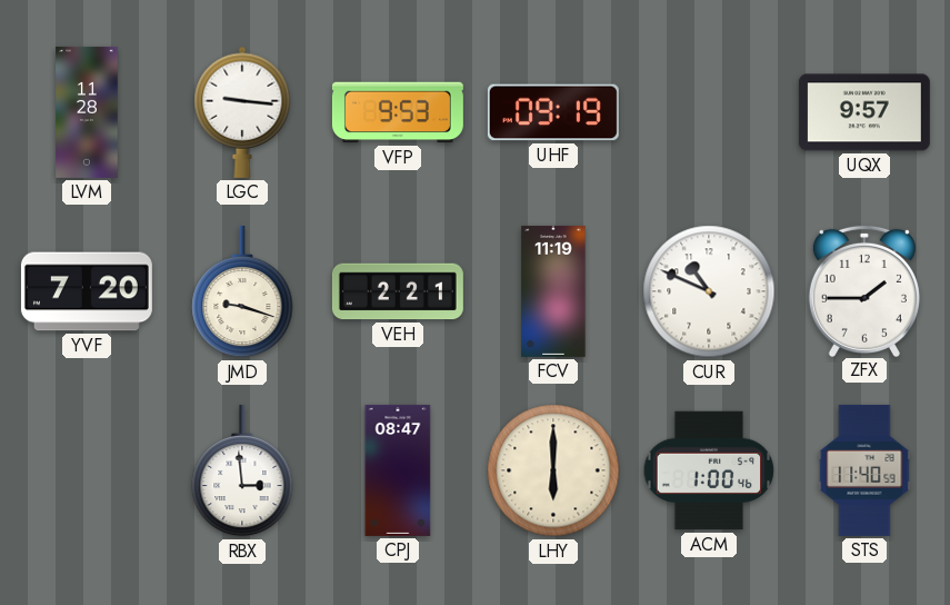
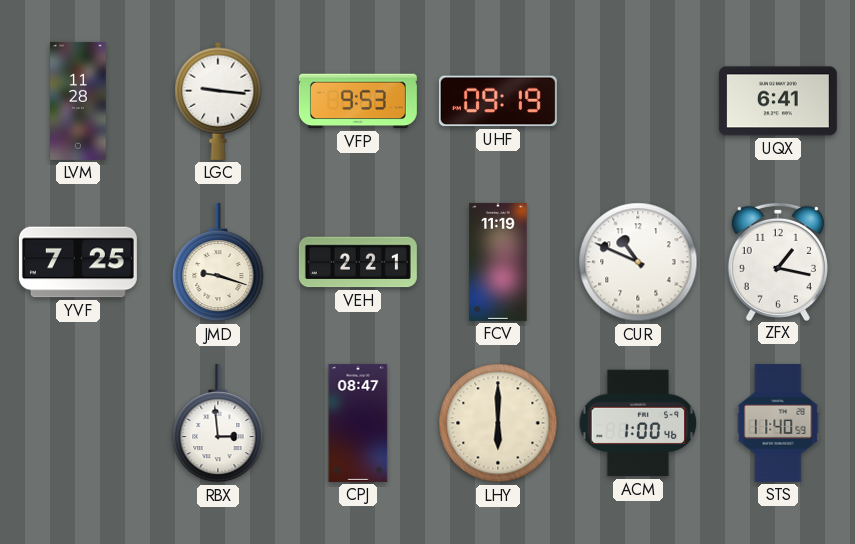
UQX: 9:57 -> 6:41
YVF: 7:20 -> 7:25
ZFX: 1:45 -> 1:17
